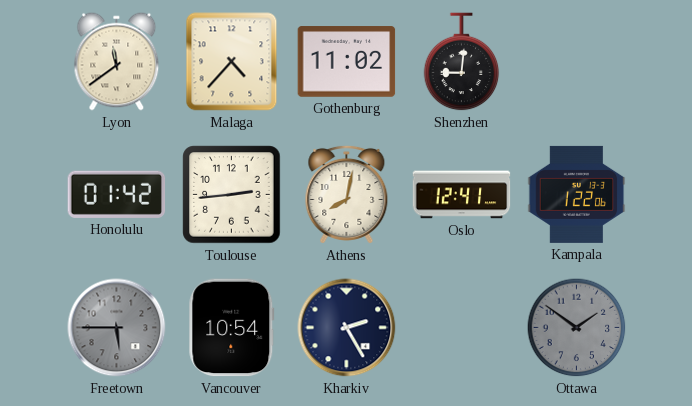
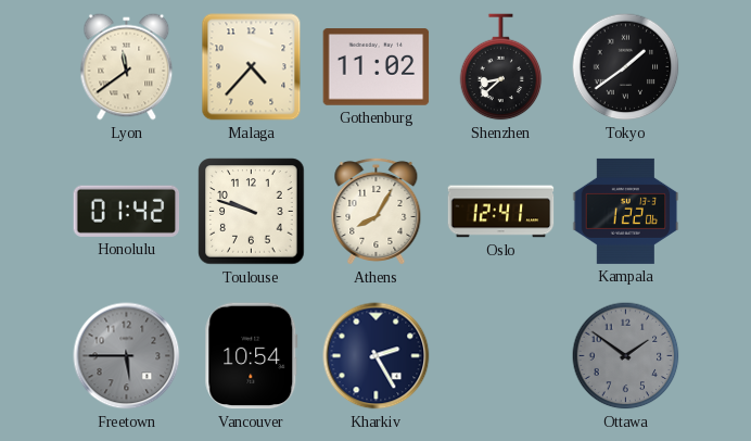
Shenzhen: 9:01 -> 8:38
Tokyo: none -> 1:39
Toulouse: 2:44 -> 9:48
Athens: 8:02 -> 8:05
